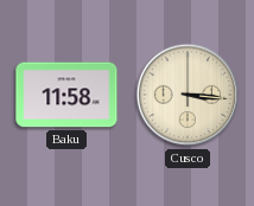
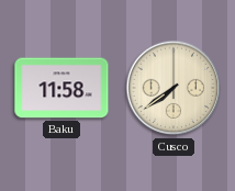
Cusco: 3:16 -> 7:39
